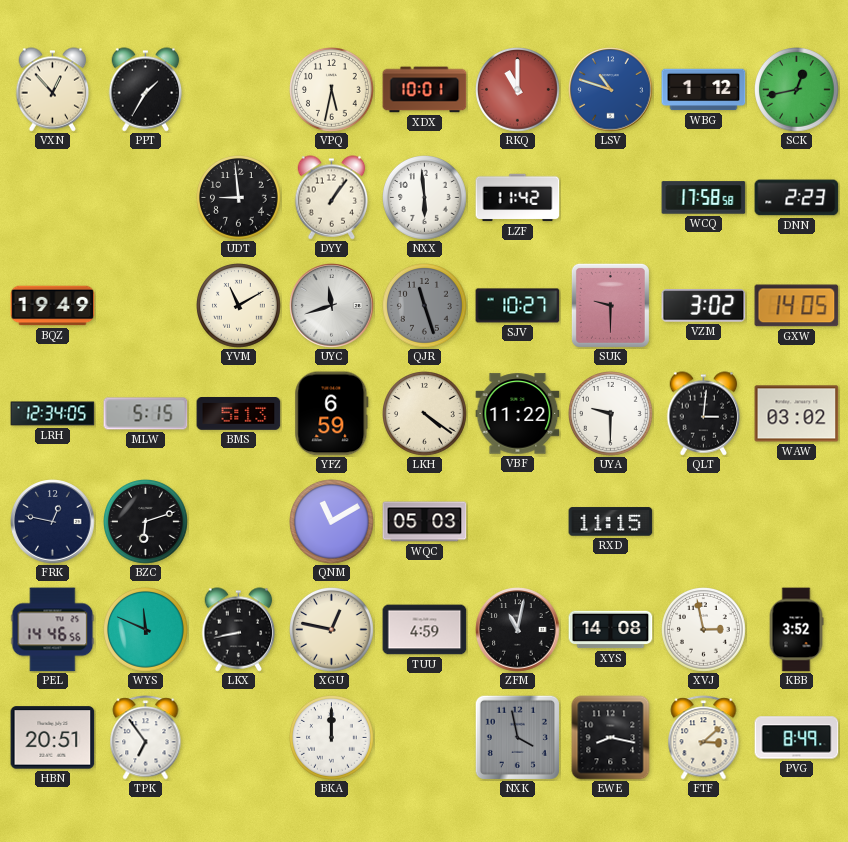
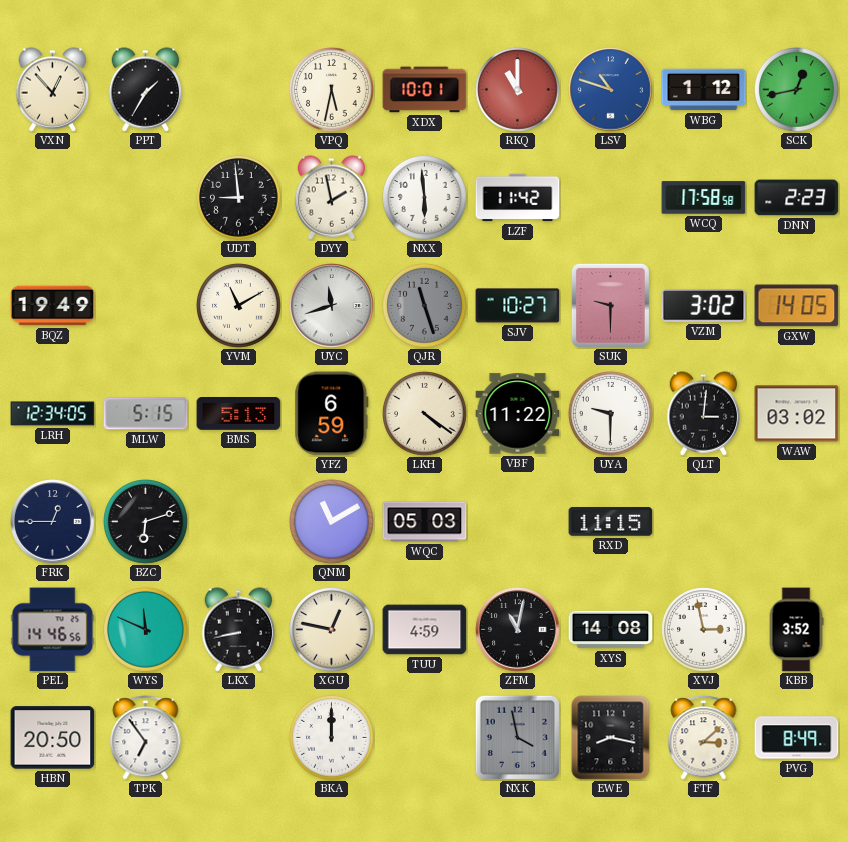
DYY: 1:06 -> 1:58
FRK: 12:47 -> 12:45
HBN: 20:51 -> 20:50
